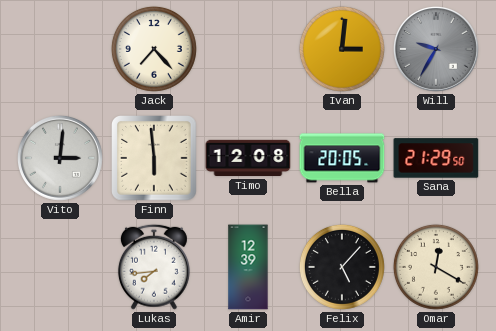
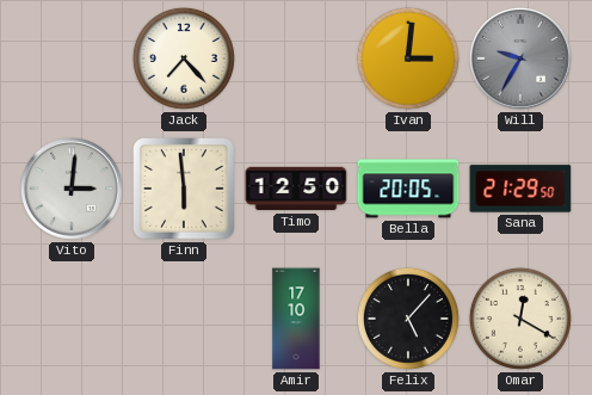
Timo: 12:08 -> 12:50
Lukas: 7:44 -> none
Amir: 12:39 -> 17:10
